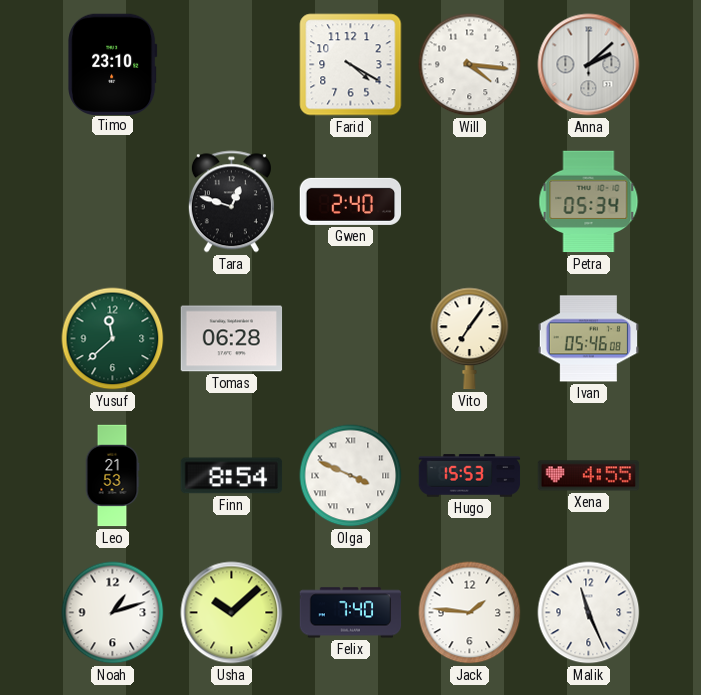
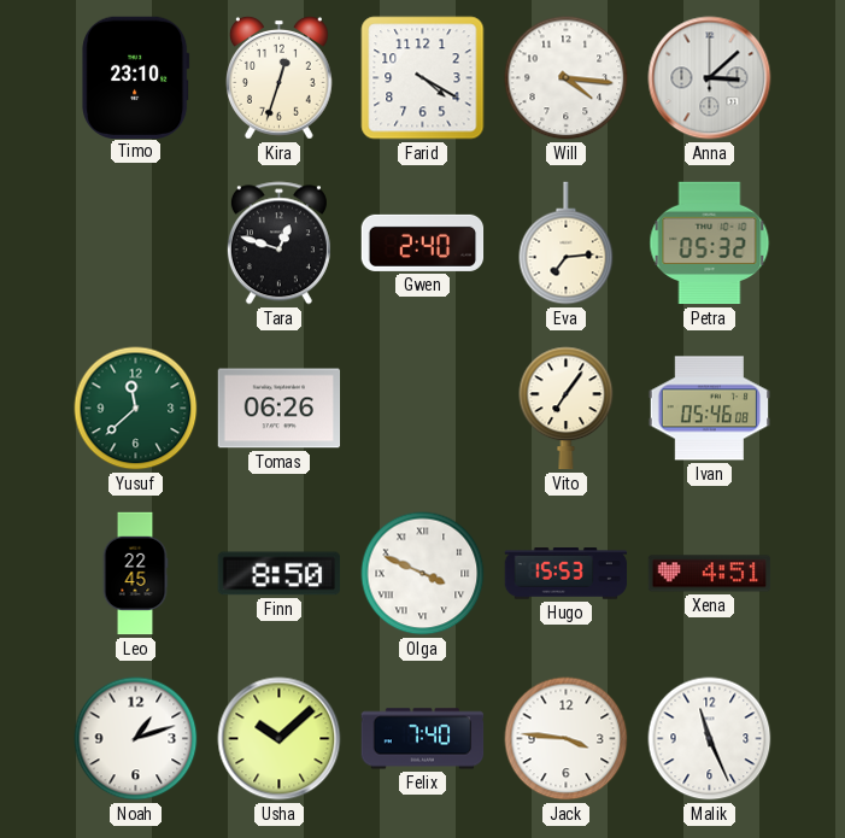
Kira: none -> 12:33
Anna: 2:08 -> 3:08
Eva: none -> 7:14
Petra: 05:34 -> 05:32
Tomas: 06:28 -> 06:26
Leo: 21:53 -> 22:45
Finn: 8:54 -> 8:50
Xena: 4:55 -> 4:51
Jack: 1:46 -> 3:46
